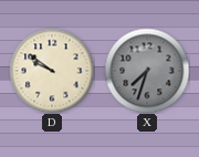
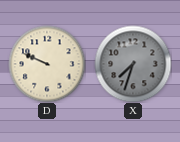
D: 9:51 -> 9:49
